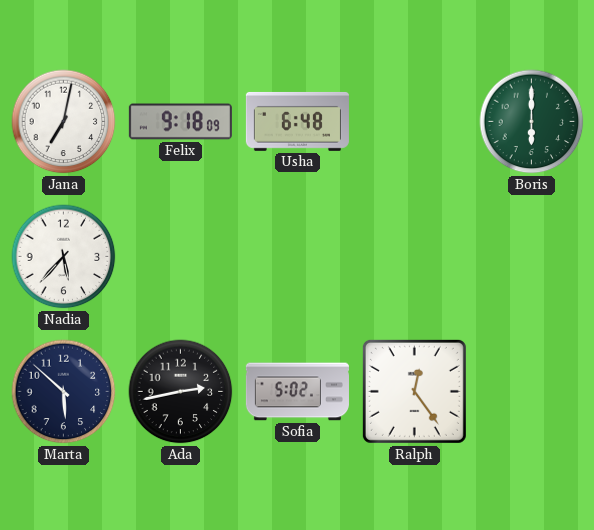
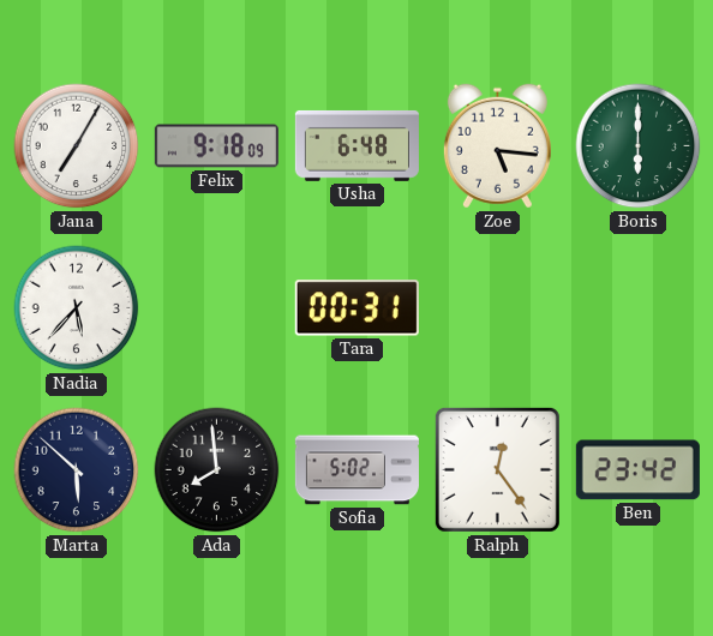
Jana: 7:02 -> 7:05
Zoe: none -> 5:16
Tara: none -> 00:31
Ada: 2:43 -> 7:59
Ben: none -> 23:42
